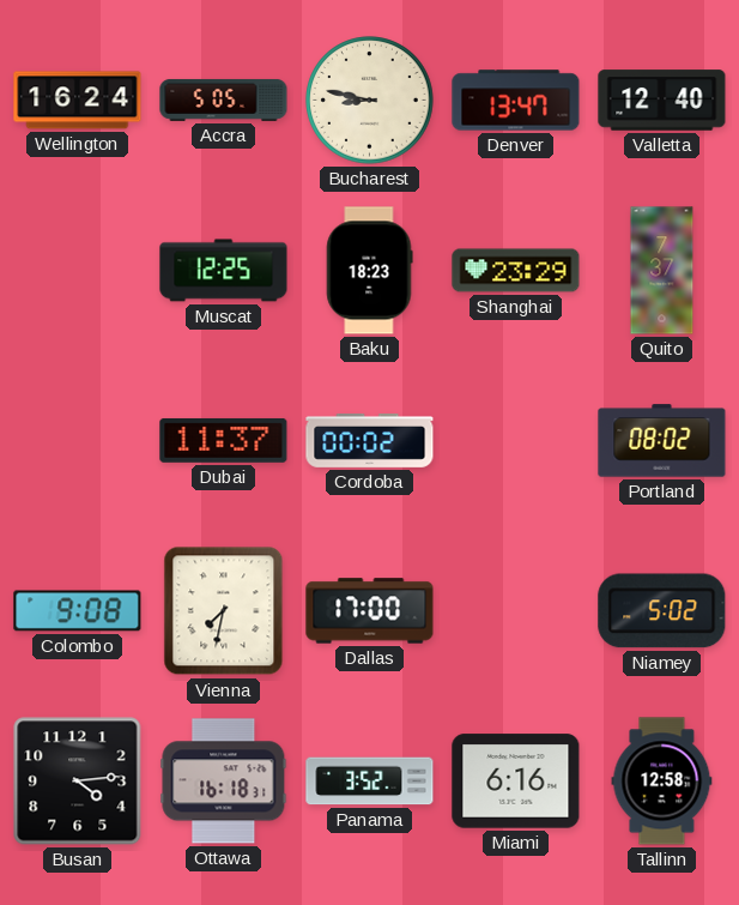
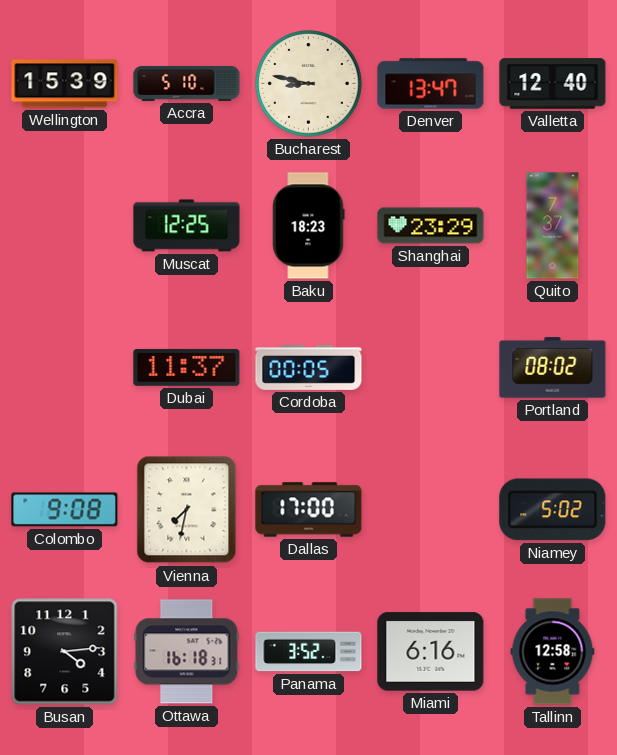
Wellington: 16:24 -> 15:39
Accra: 5:05 -> 5:10
Cordoba: 00:02 -> 00:05
